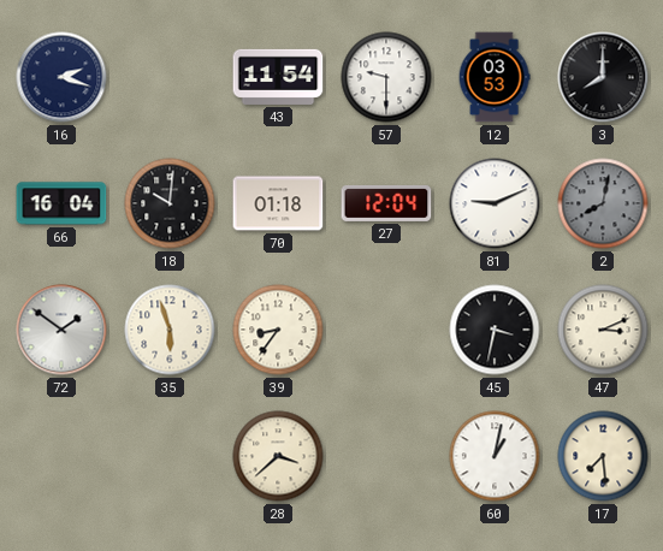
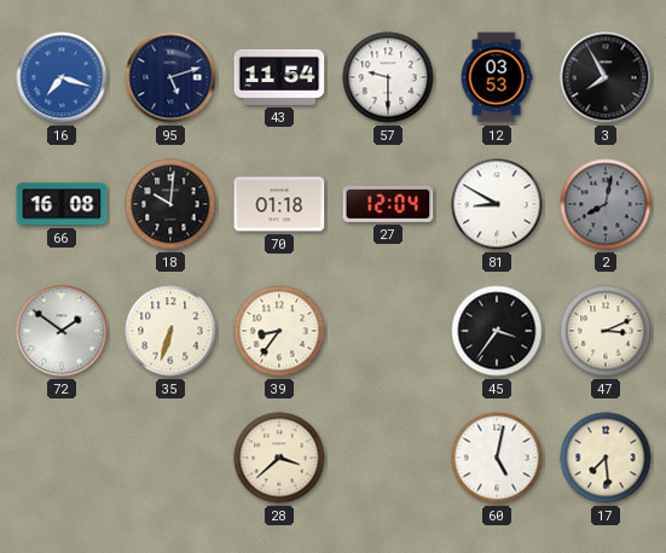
16: 2:18 -> 7:18
16 dial: navy -> blue
95: none -> 5:12
3: 8:00 -> 7:55
66: 16:04 -> 16:08
81: 9:11 -> 8:50
35: 5:57 -> 6:33
45: 3:32 -> 3:36
60: 1:02 -> 5:02
